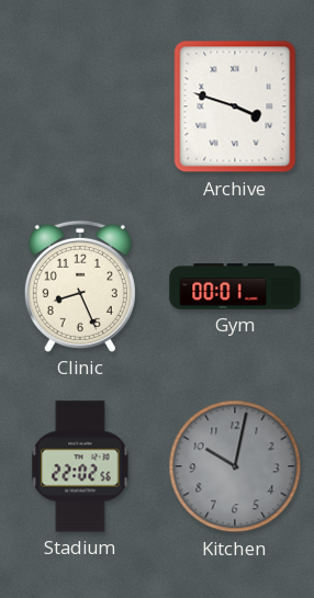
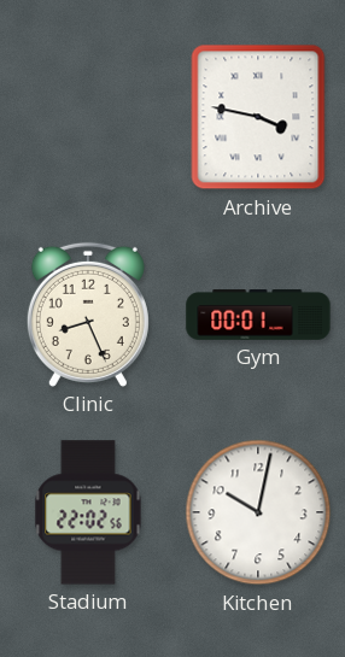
Archive: 3:48 -> 3:47
Kitchen dial: grey -> white
